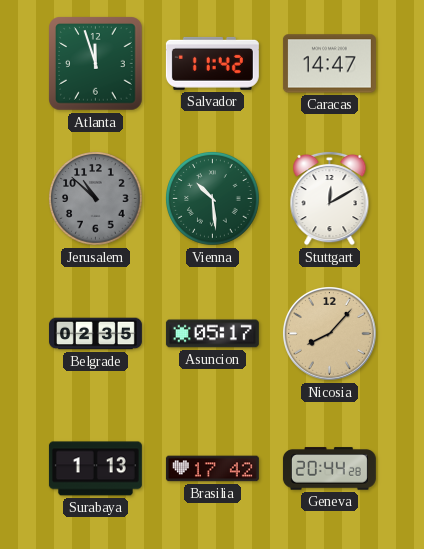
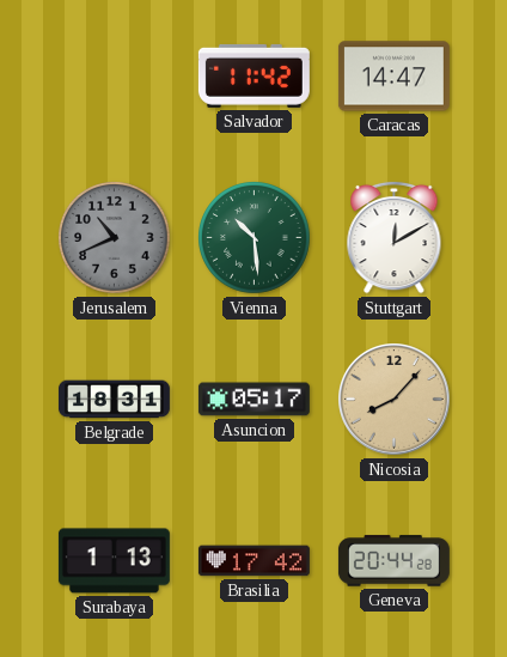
Atlanta: 11:57 -> none
Jerusalem: 10:52 -> 10:41
Belgrade: 02:35 -> 18:31
